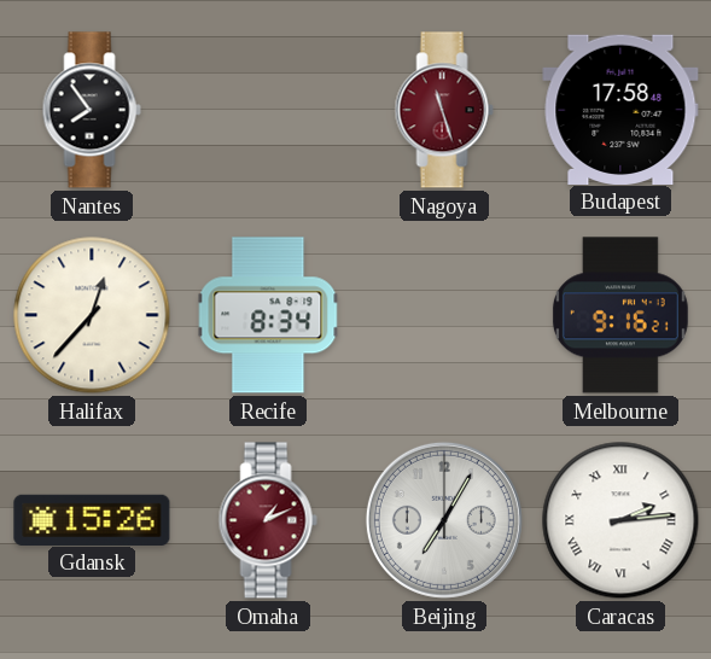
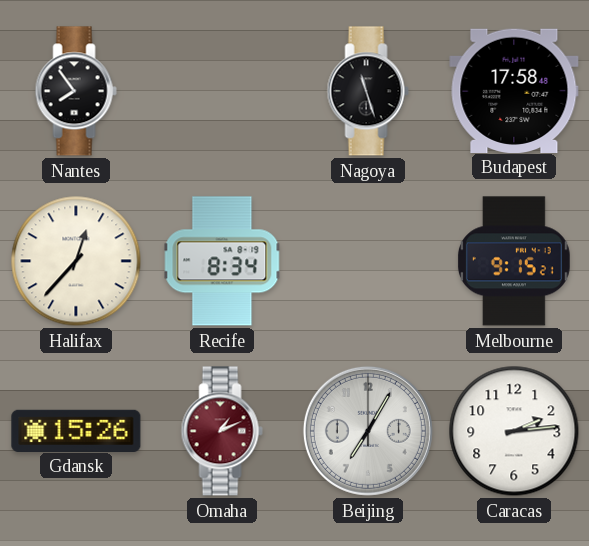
Nagoya dial: burgundy -> black
Melbourne: 9:16 -> 9:15
Caracas numerals: Roman -> Arabic
